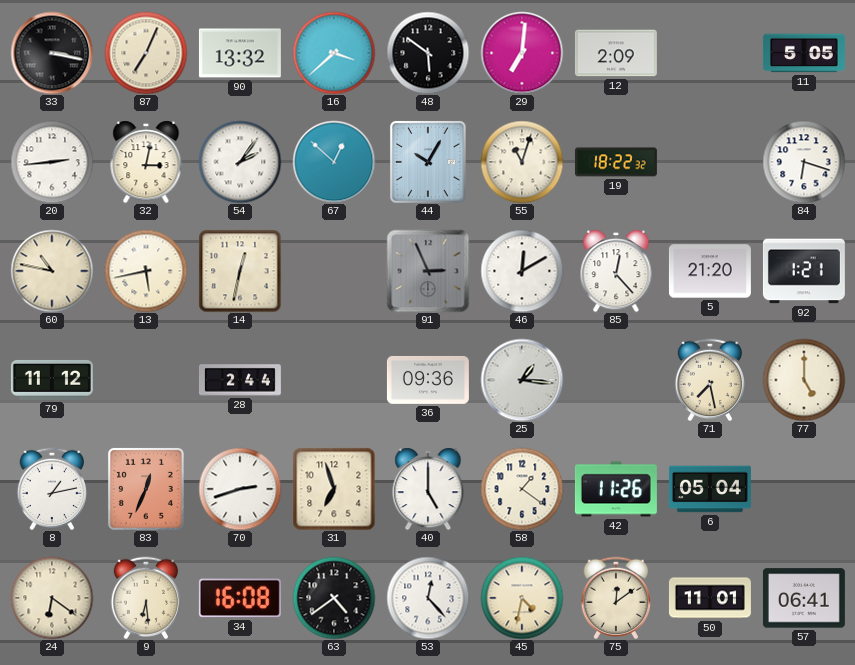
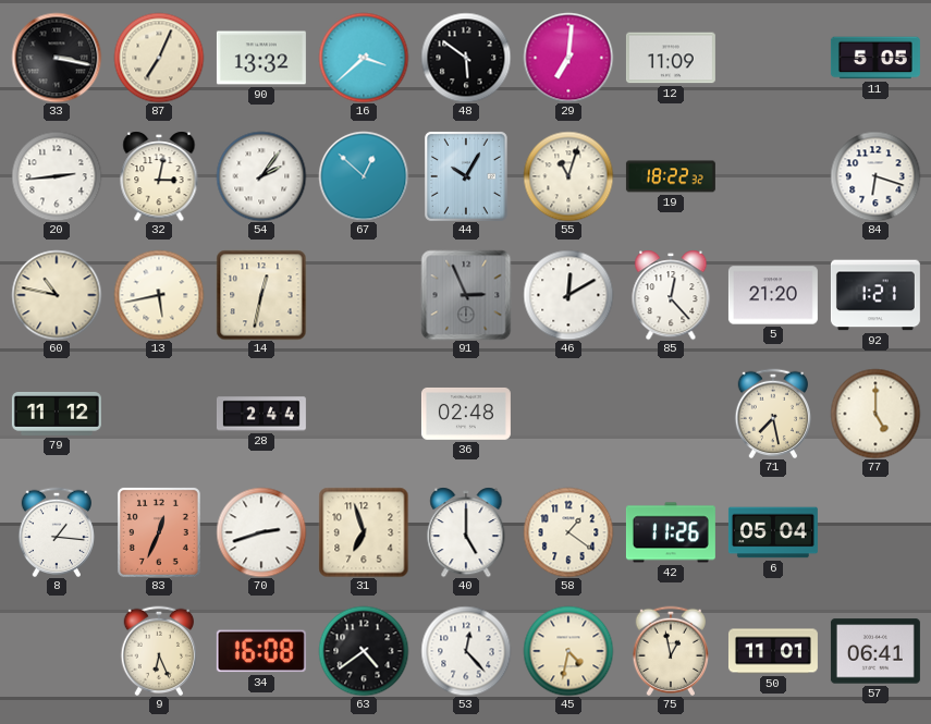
12: 2:09 -> 11:09
36: 09:36 -> 02:48
25: 1:16 -> none
8: 1:13 -> 1:16
24: 6:21 -> none
9: 6:29 -> 6:26
75: 12:09 -> 12:58
